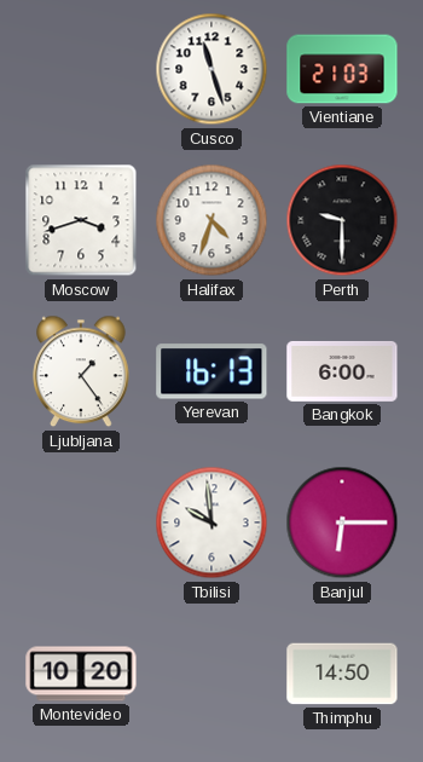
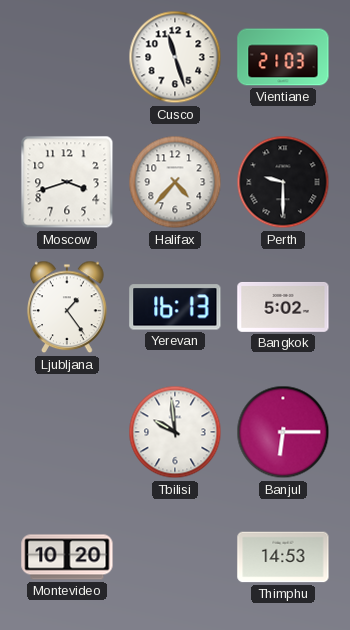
Halifax: 4:33 -> 4:37
Bangkok: 6:00 -> 5:02
Thimphu: 14:50 -> 14:53
